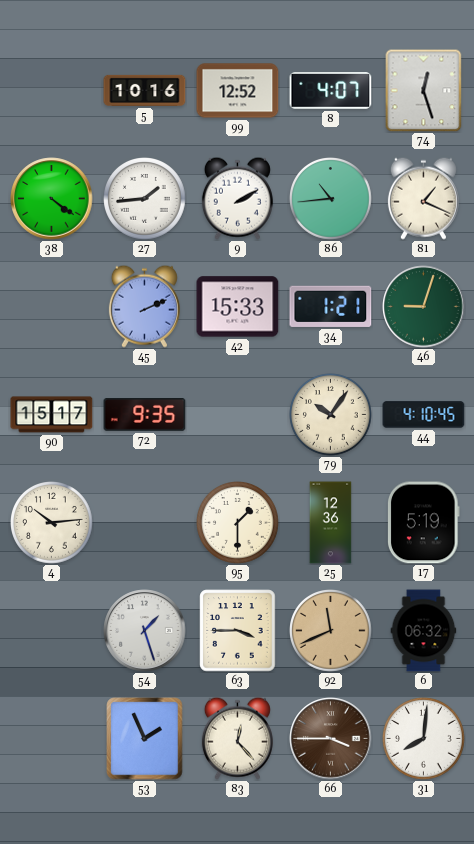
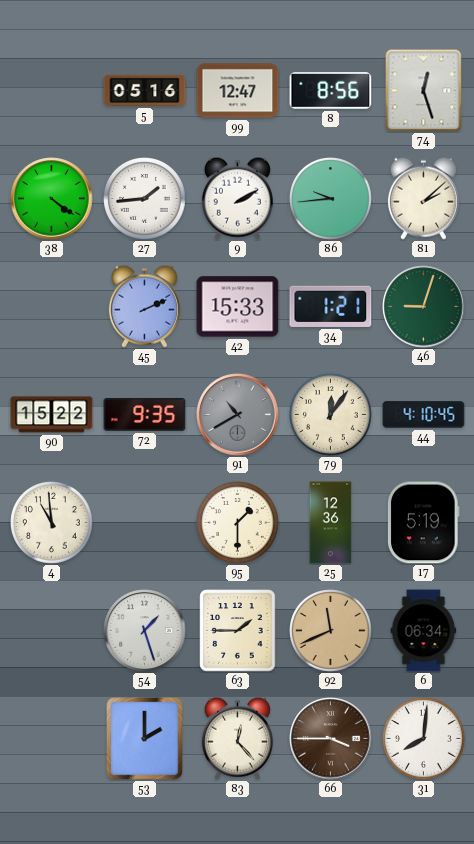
5: 10:16 -> 05:16
99: 12:52 -> 12:47
8: 4:07 -> 8:56
86: 10:44 -> 9:44
81: 1:19 -> 2:08
90: 15:17 -> 15:22
91: none -> 10:40
79: 10:06 -> 12:06
4: 10:14 -> 10:59
63: 3:45 -> 1:45
6: 06:32 -> 06:34
53: 1:56 -> 2:00
